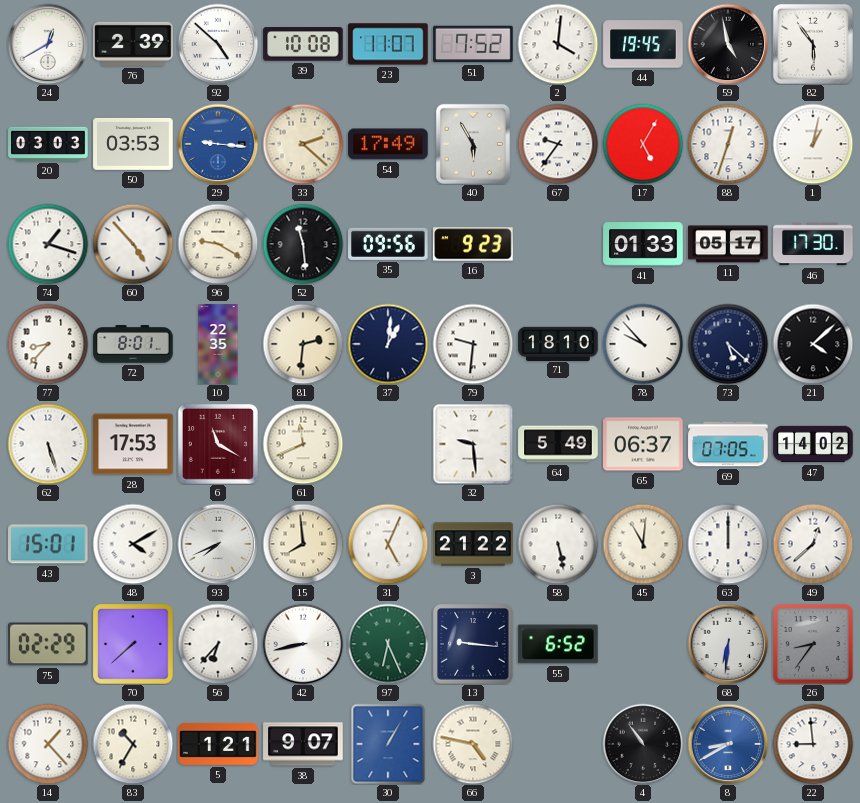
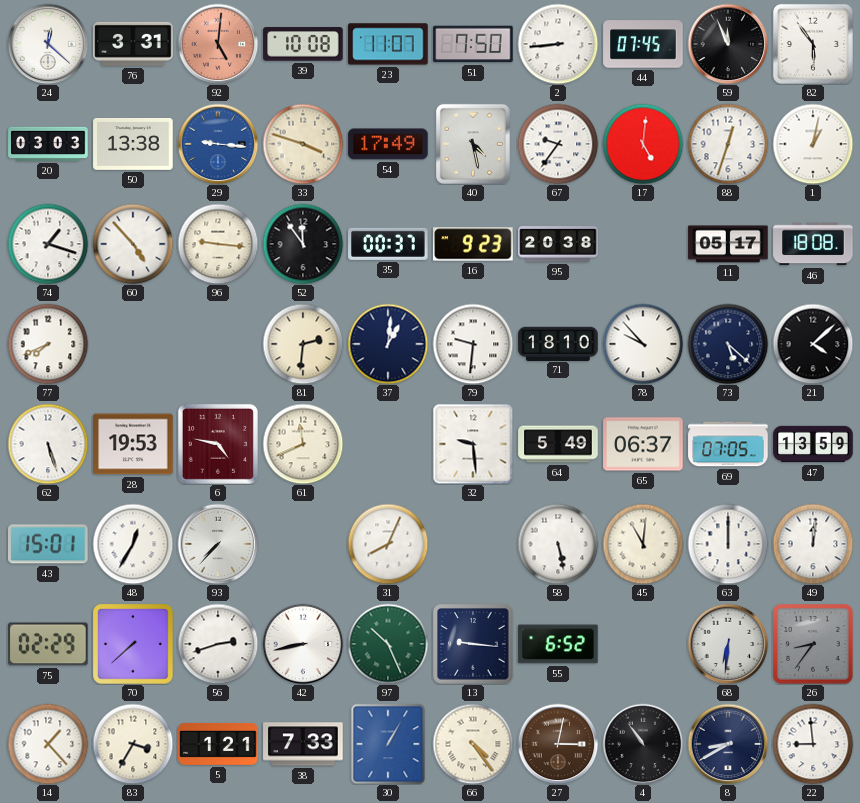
24: 12:40 -> 12:22
76: 2:39 -> 3:31
92: 4:52 -> 5:01
92 dial: white -> salmon
51: 7:52 -> 7:50
2: 4:01 -> 8:44
44: 19:45 -> 07:45
59: 4:58 -> 11:56
50: 03:53 -> 13:38
33: 2:22 -> 3:48
40: 5:55 -> 4:28
17: 5:05 -> 5:01
96: 9:20 -> 9:16
52: 11:29 -> 11:54
35: 09:56 -> 00:37
95: none -> 20:38
41: 01:33 -> none
46: 17:30 -> 18:08
77: 8:37 -> 7:41
72: 8:01 -> none
10: 22:35 -> none
28: 17:53 -> 19:53
6: 11:20 -> 4:47
47: 14:02 -> 13:59
48: 4:10 -> 12:35
93: 7:41 -> 7:37
15: 7:59 -> none
31: 5:04 -> 8:04
3: 21:22 -> none
49: 12:38 -> 12:01
56: 6:37 -> 2:42
97: 6:26 -> 10:26
83: 10:35 -> 3:35
38: 9:07 -> 7:33
66: 4:47 -> 4:24
27: none -> 3:02
8 dial: blue -> navy
